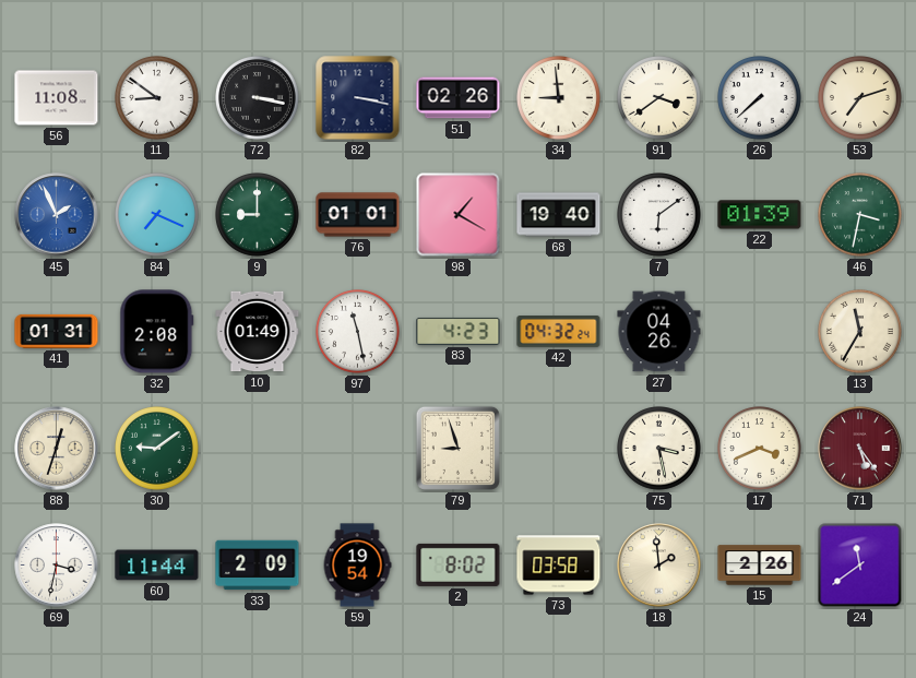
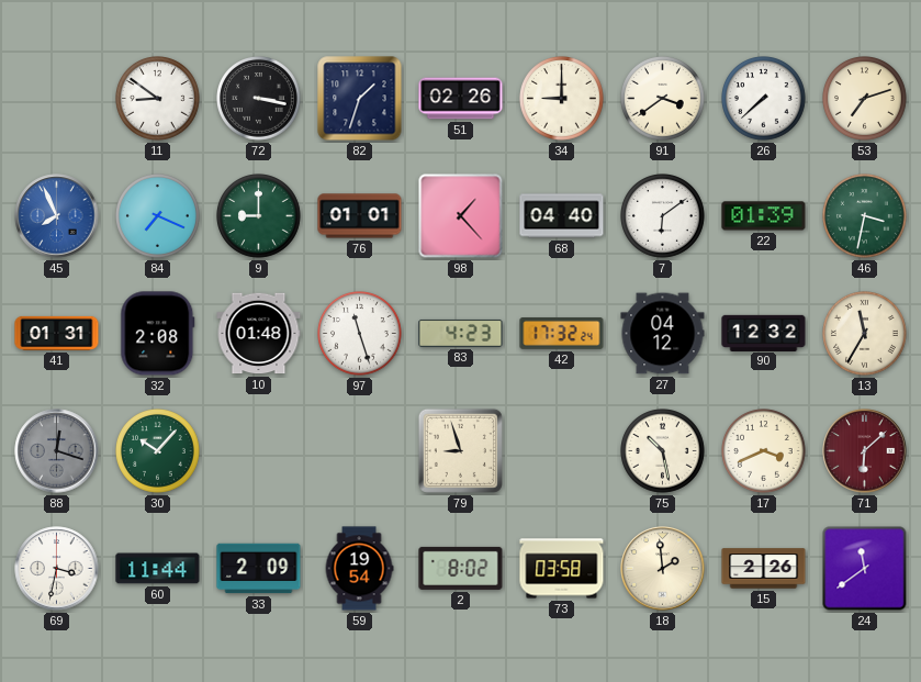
56: 11:08 -> none
82: 3:17 -> 1:33
34: 8:59 -> 9:00
45: 1:56 -> 7:56
98: 1:20 -> 1:23
68: 19:40 -> 04:40
10: 01:49 -> 01:48
97: 11:28 -> 11:27
42: 04:32 -> 17:32
27: 04:26 -> 04:12
90: none -> 12:32
88: 12:33 -> 12:18
88 dial: cream -> grey
30: 9:09 -> 10:07
75: 3:28 -> 10:28
71: 5:24 -> 6:08
